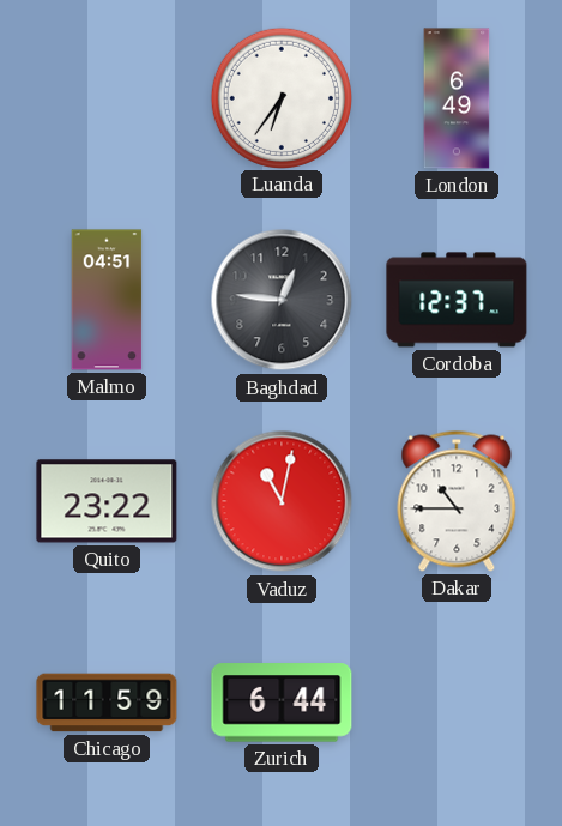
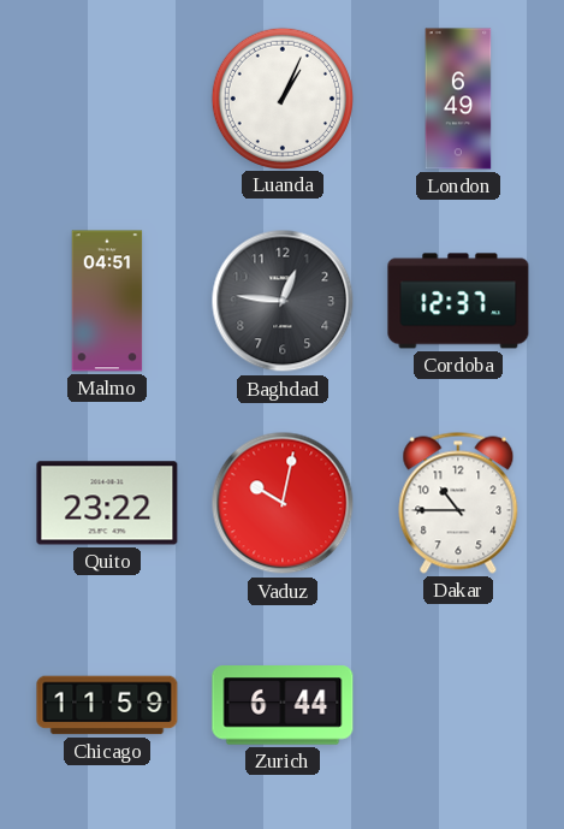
Luanda: 6:36 -> 1:04
Vaduz: 11:02 -> 10:02
